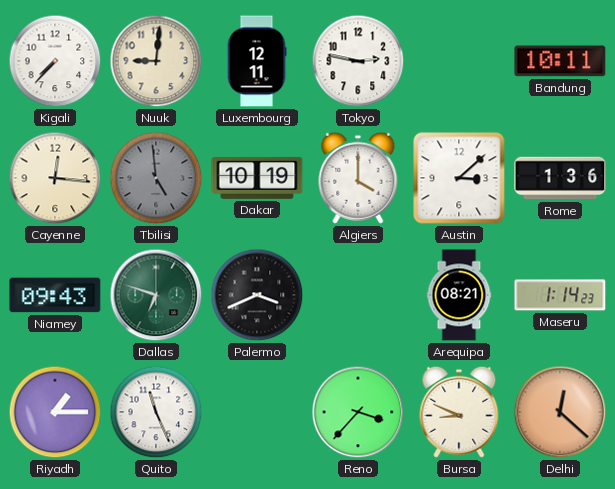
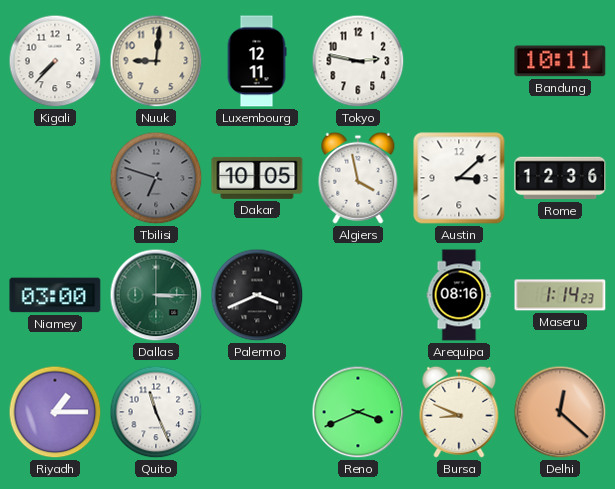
Cayenne: 12:16 -> none
Tbilisi: 4:59 -> 6:48
Dakar: 10:19 -> 10:05
Algiers: 4:00 -> 3:58
Rome: 1:36 -> 12:36
Niamey: 09:43 -> 03:00
Dallas: 6:48 -> 3:15
Arequipa: 08:21 -> 08:16
Reno: 3:37 -> 3:41
